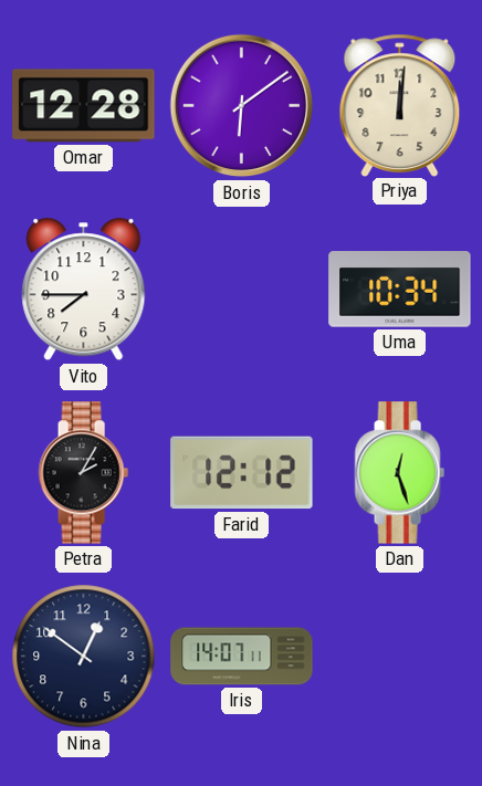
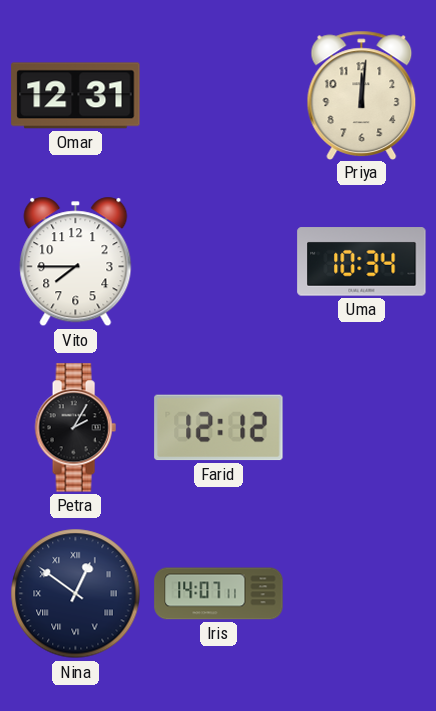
Omar: 12:28 -> 12:31
Boris: 6:09 -> none
Dan: 12:27 -> none
Nina numerals: Arabic -> Roman
